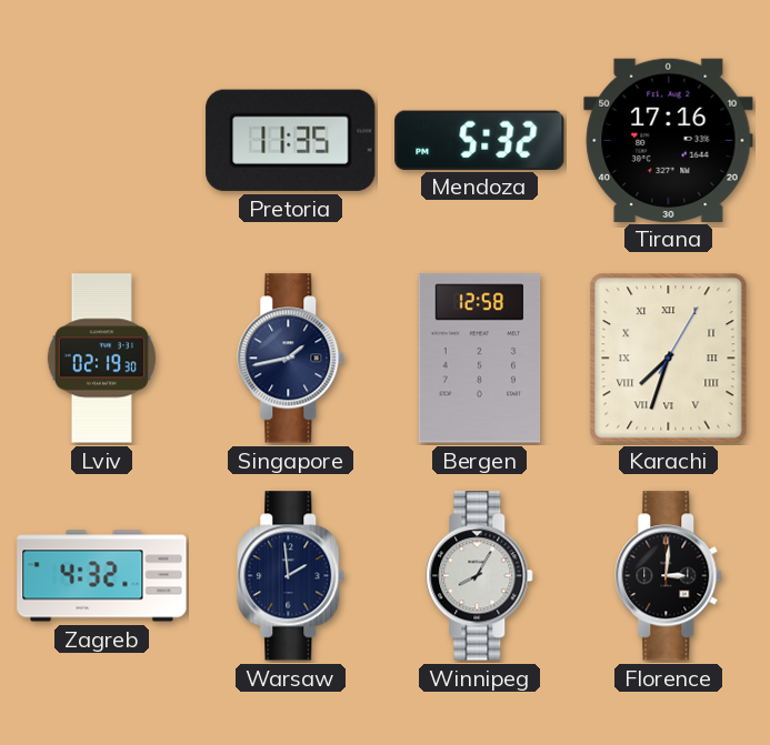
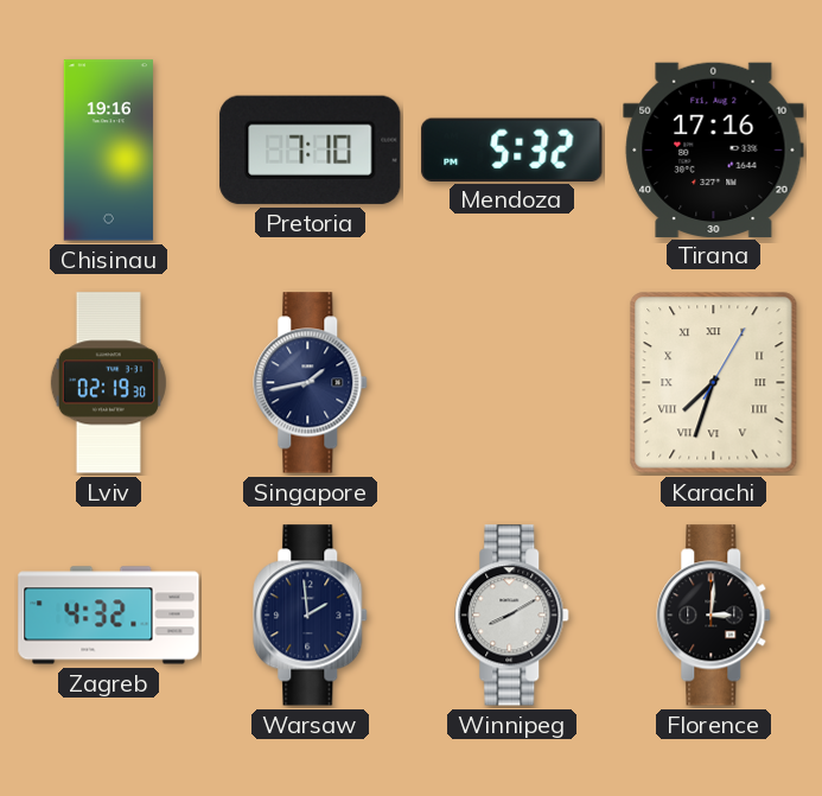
Chisinau: none -> 19:16
Pretoria: 11:35 -> 7:10
Bergen: 12:58 -> none
Winnipeg: 8:05 -> 8:10
